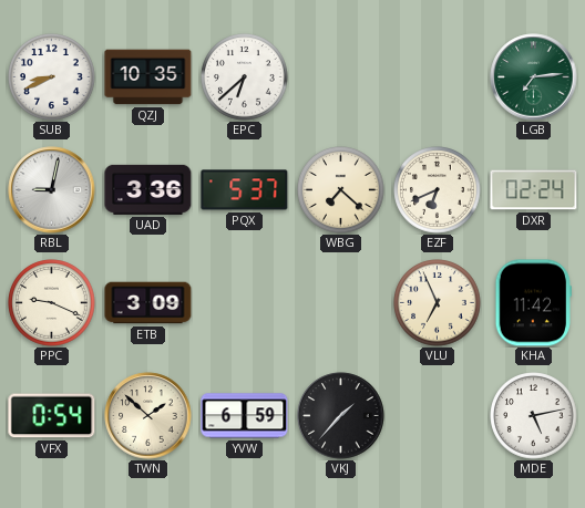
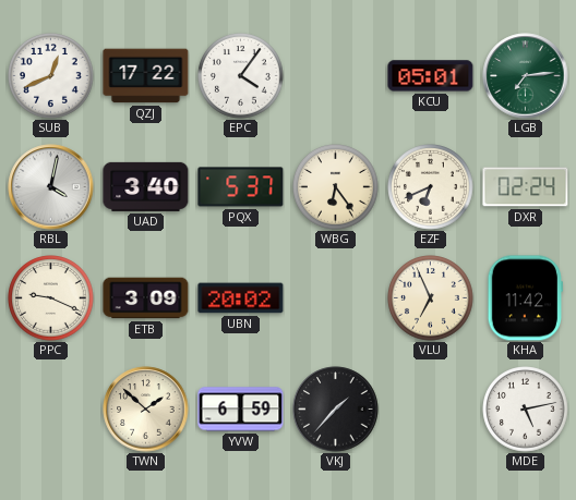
SUB: 8:41 -> 12:41
QZJ: 10:35 -> 17:22
EPC: 6:38 -> 4:06
KCU: none -> 05:01
RBL: 9:02 -> 4:02
UAD: 3:36 -> 3:40
WBG: 7:22 -> 6:24
UBN: none -> 20:02
VFX: 0:54 -> none
